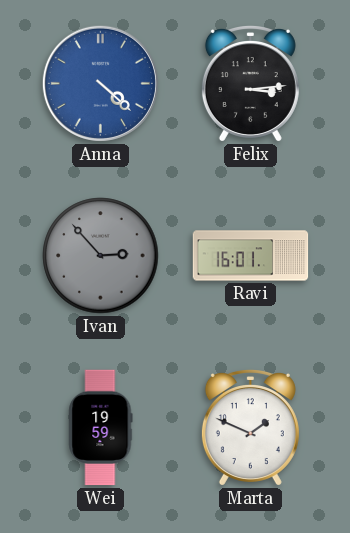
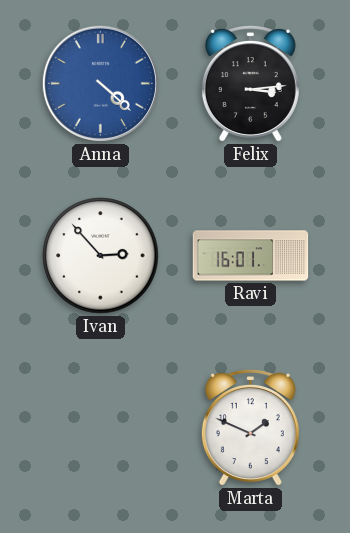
Ivan dial: grey -> white
Wei: 19:59 -> none
